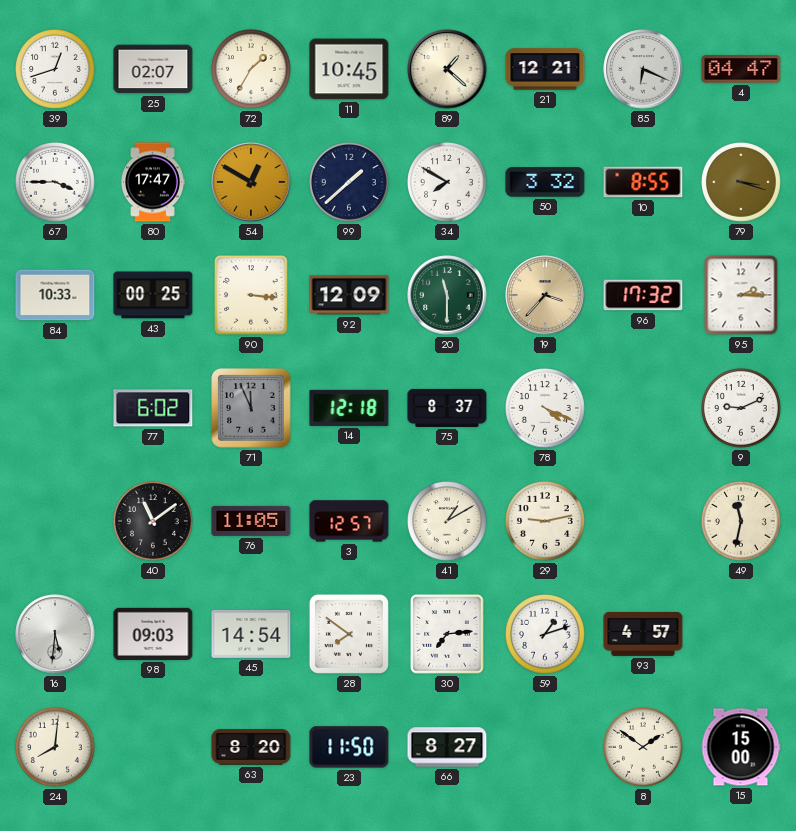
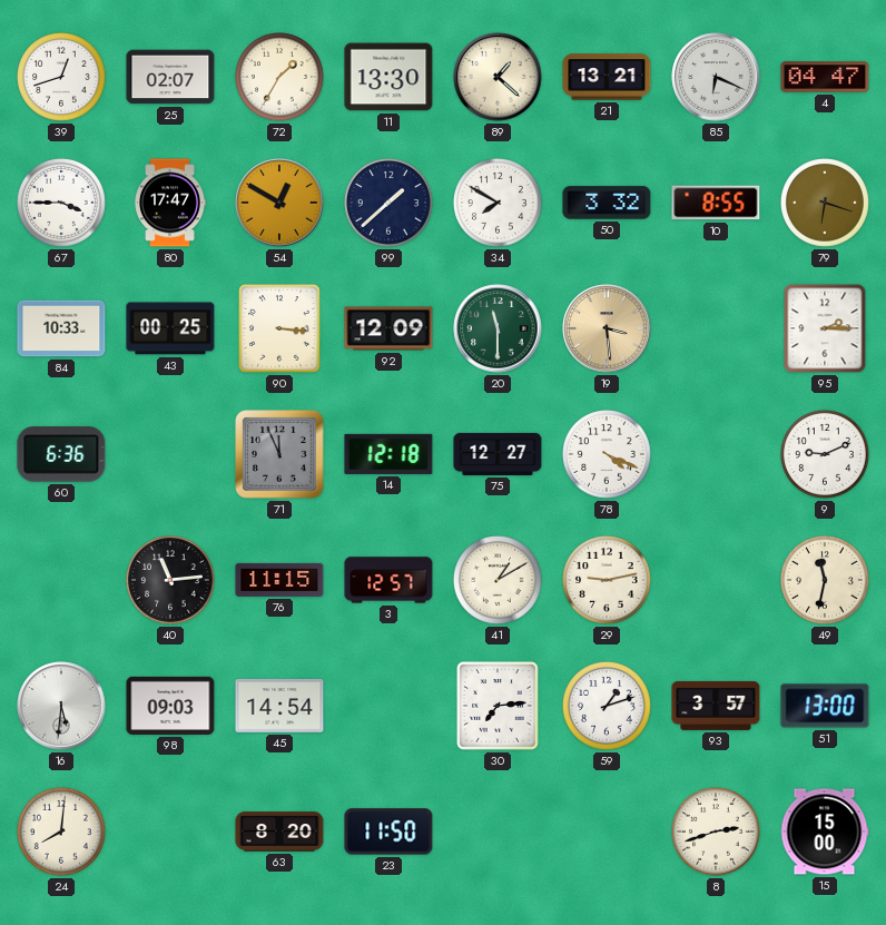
11: 10:45 -> 13:30
21: 12:21 -> 13:21
79: 3:18 -> 6:18
19: 3:37 -> 3:29
96: 17:32 -> none
60: none -> 6:36
77: 6:02 -> none
75: 8:37 -> 12:27
40: 11:09 -> 11:14
76: 11:05 -> 11:15
28: 7:51 -> none
93: 4:57 -> 3:57
51: none -> 13:00
66: 8:27 -> none
8: 1:51 -> 2:42
